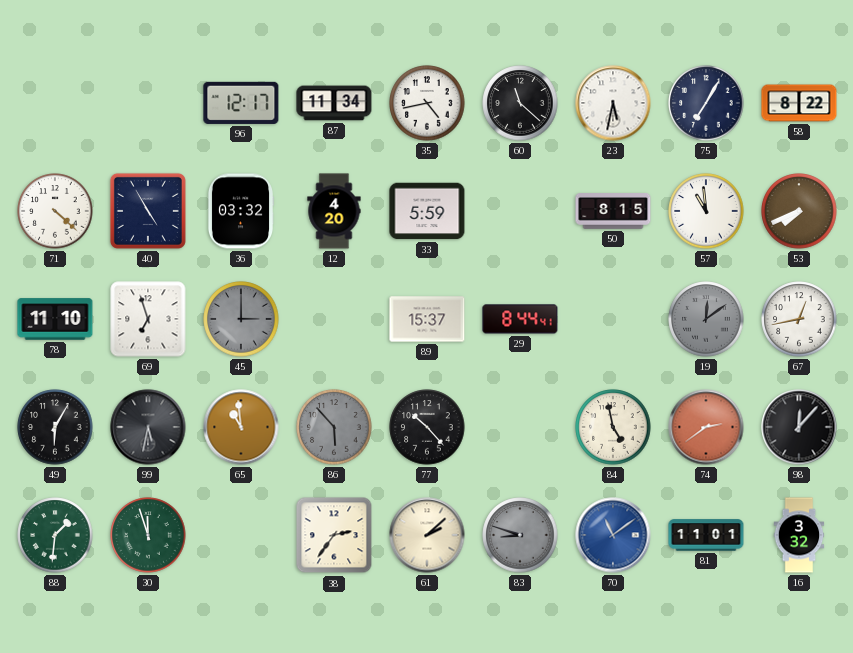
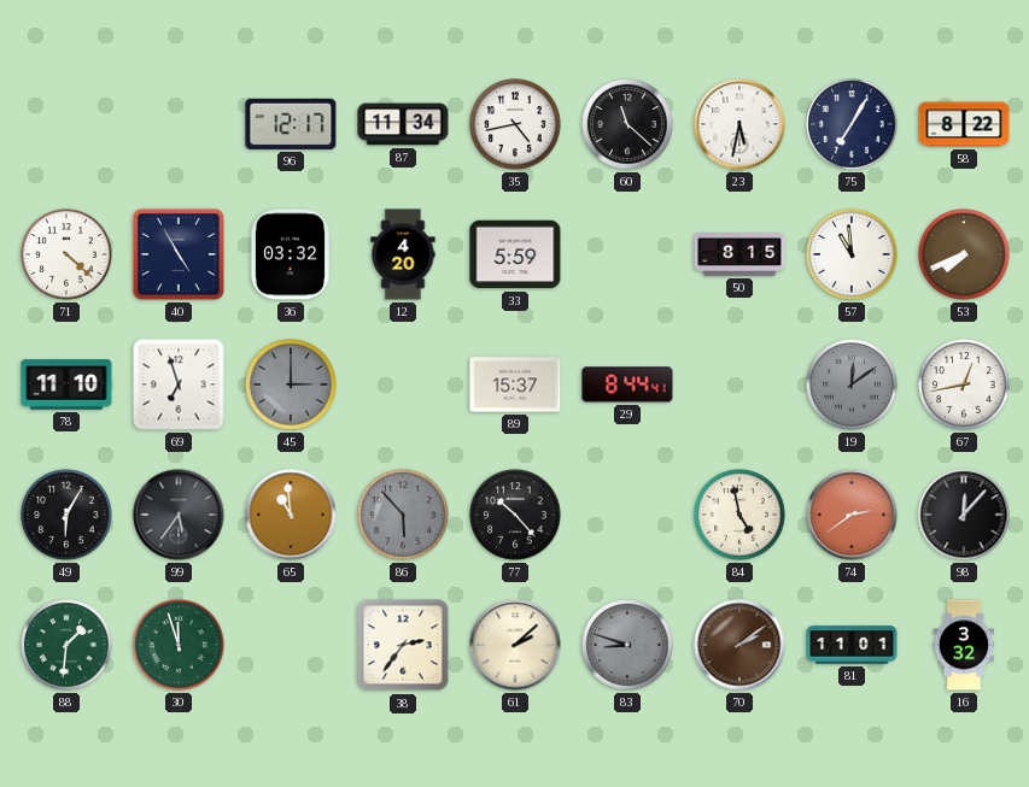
99: 5:32 -> 5:36
70: 11:09 -> 2:09
70 dial: blue -> brown
